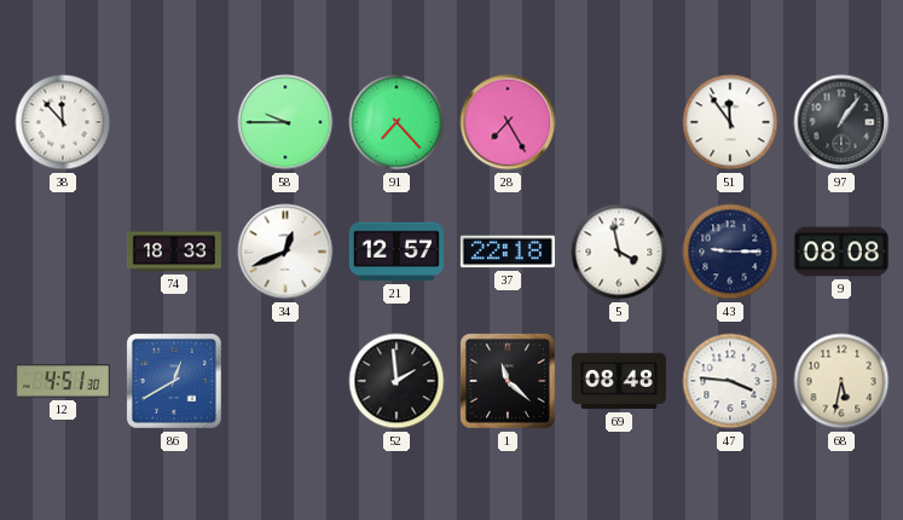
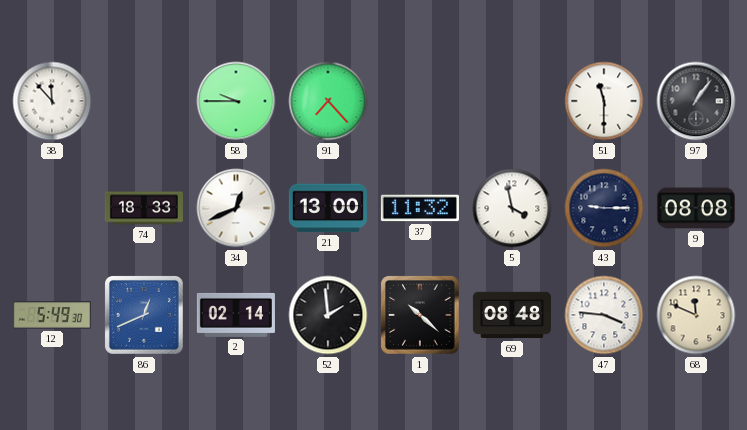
28: 7:25 -> none
51: 11:54 -> 11:30
21: 12:57 -> 13:00
37: 22:18 -> 11:32
12: 4:51 -> 5:49
86: 12:40 -> 12:41
2: none -> 02:14
1: 11:22 -> 10:22
68: 5:32 -> 11:49
